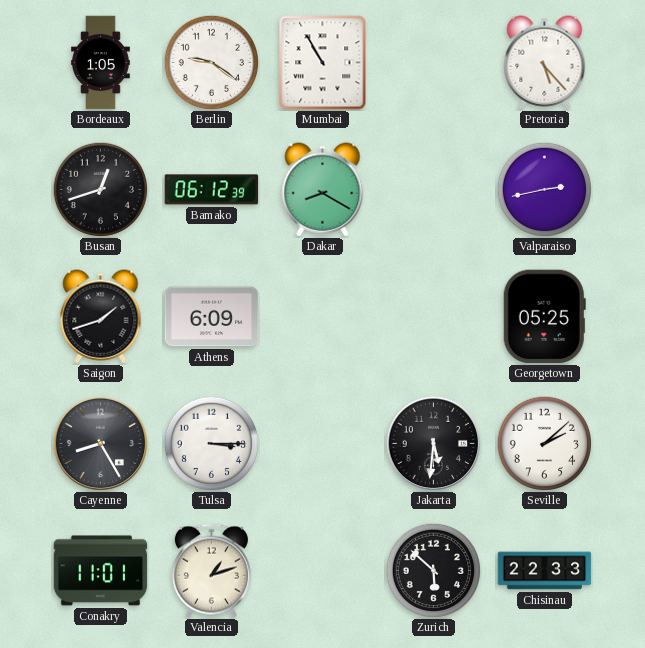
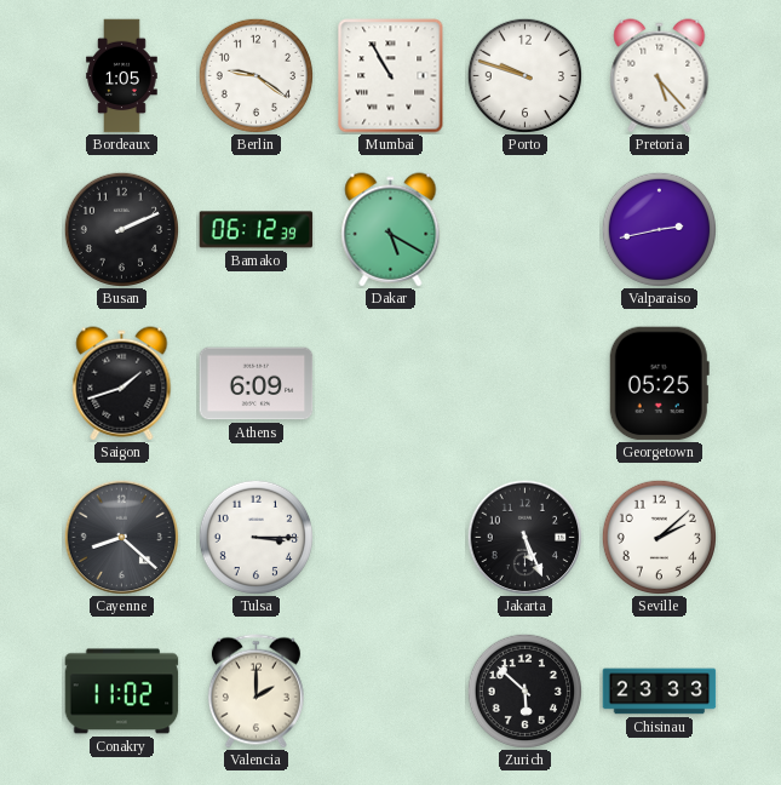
Porto: none -> 9:48
Busan: 12:42 -> 2:11
Dakar: 8:20 -> 5:20
Cayenne: 8:25 -> 8:22
Jakarta: 5:31 -> 5:26
Conakry: 11:01 -> 11:02
Valencia: 1:12 -> 2:00
Chisinau: 22:33 -> 23:33
